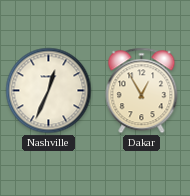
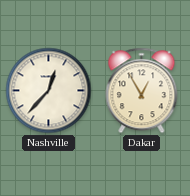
Nashville: 12:34 -> 12:37
